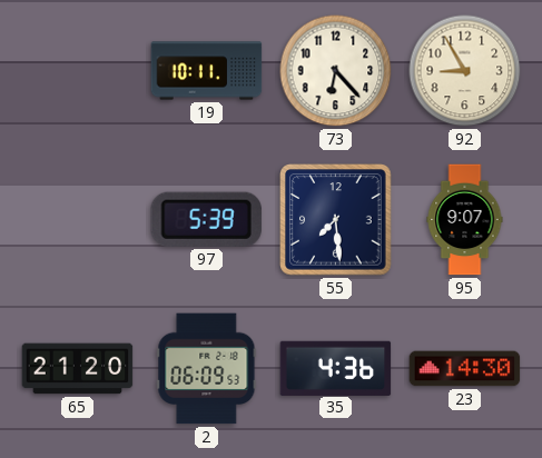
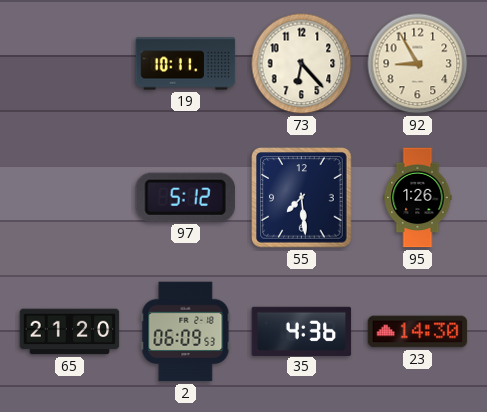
97: 5:39 -> 5:12
95: 9:07 -> 1:26
